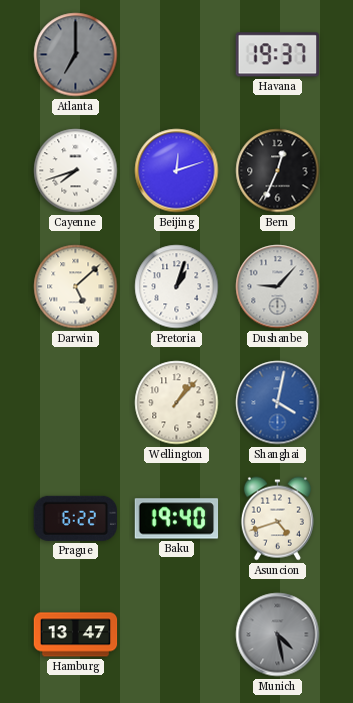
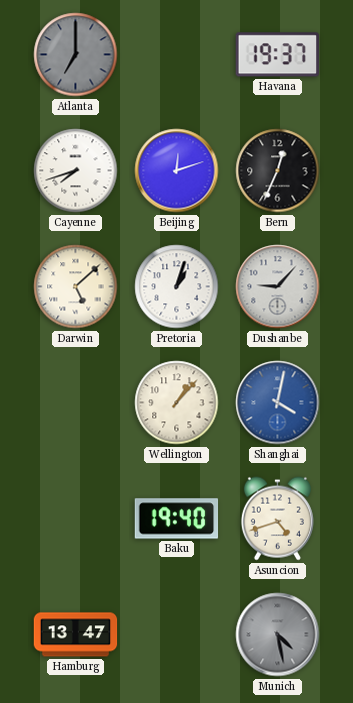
Prague: 6:22 -> none
